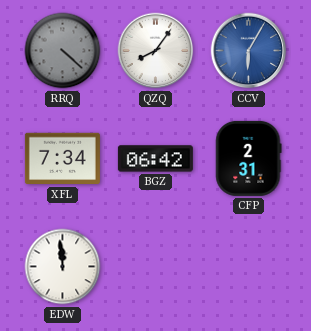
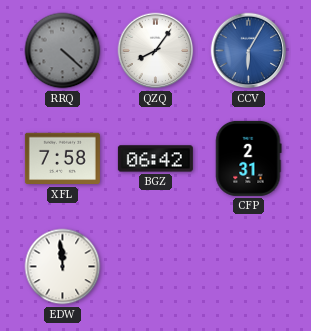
XFL: 7:34 -> 7:58
